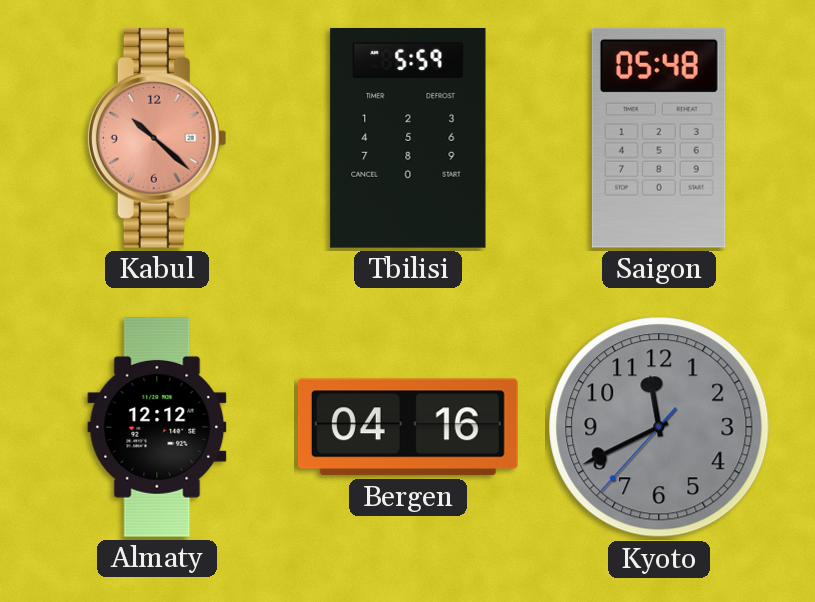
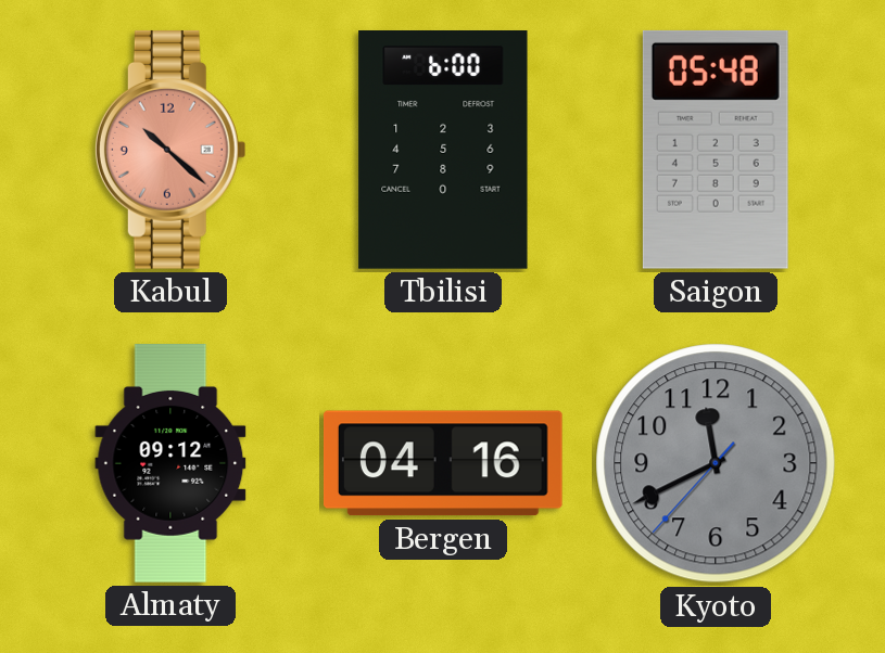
Tbilisi: 5:59 -> 6:00
Almaty: 12:12 -> 09:12
